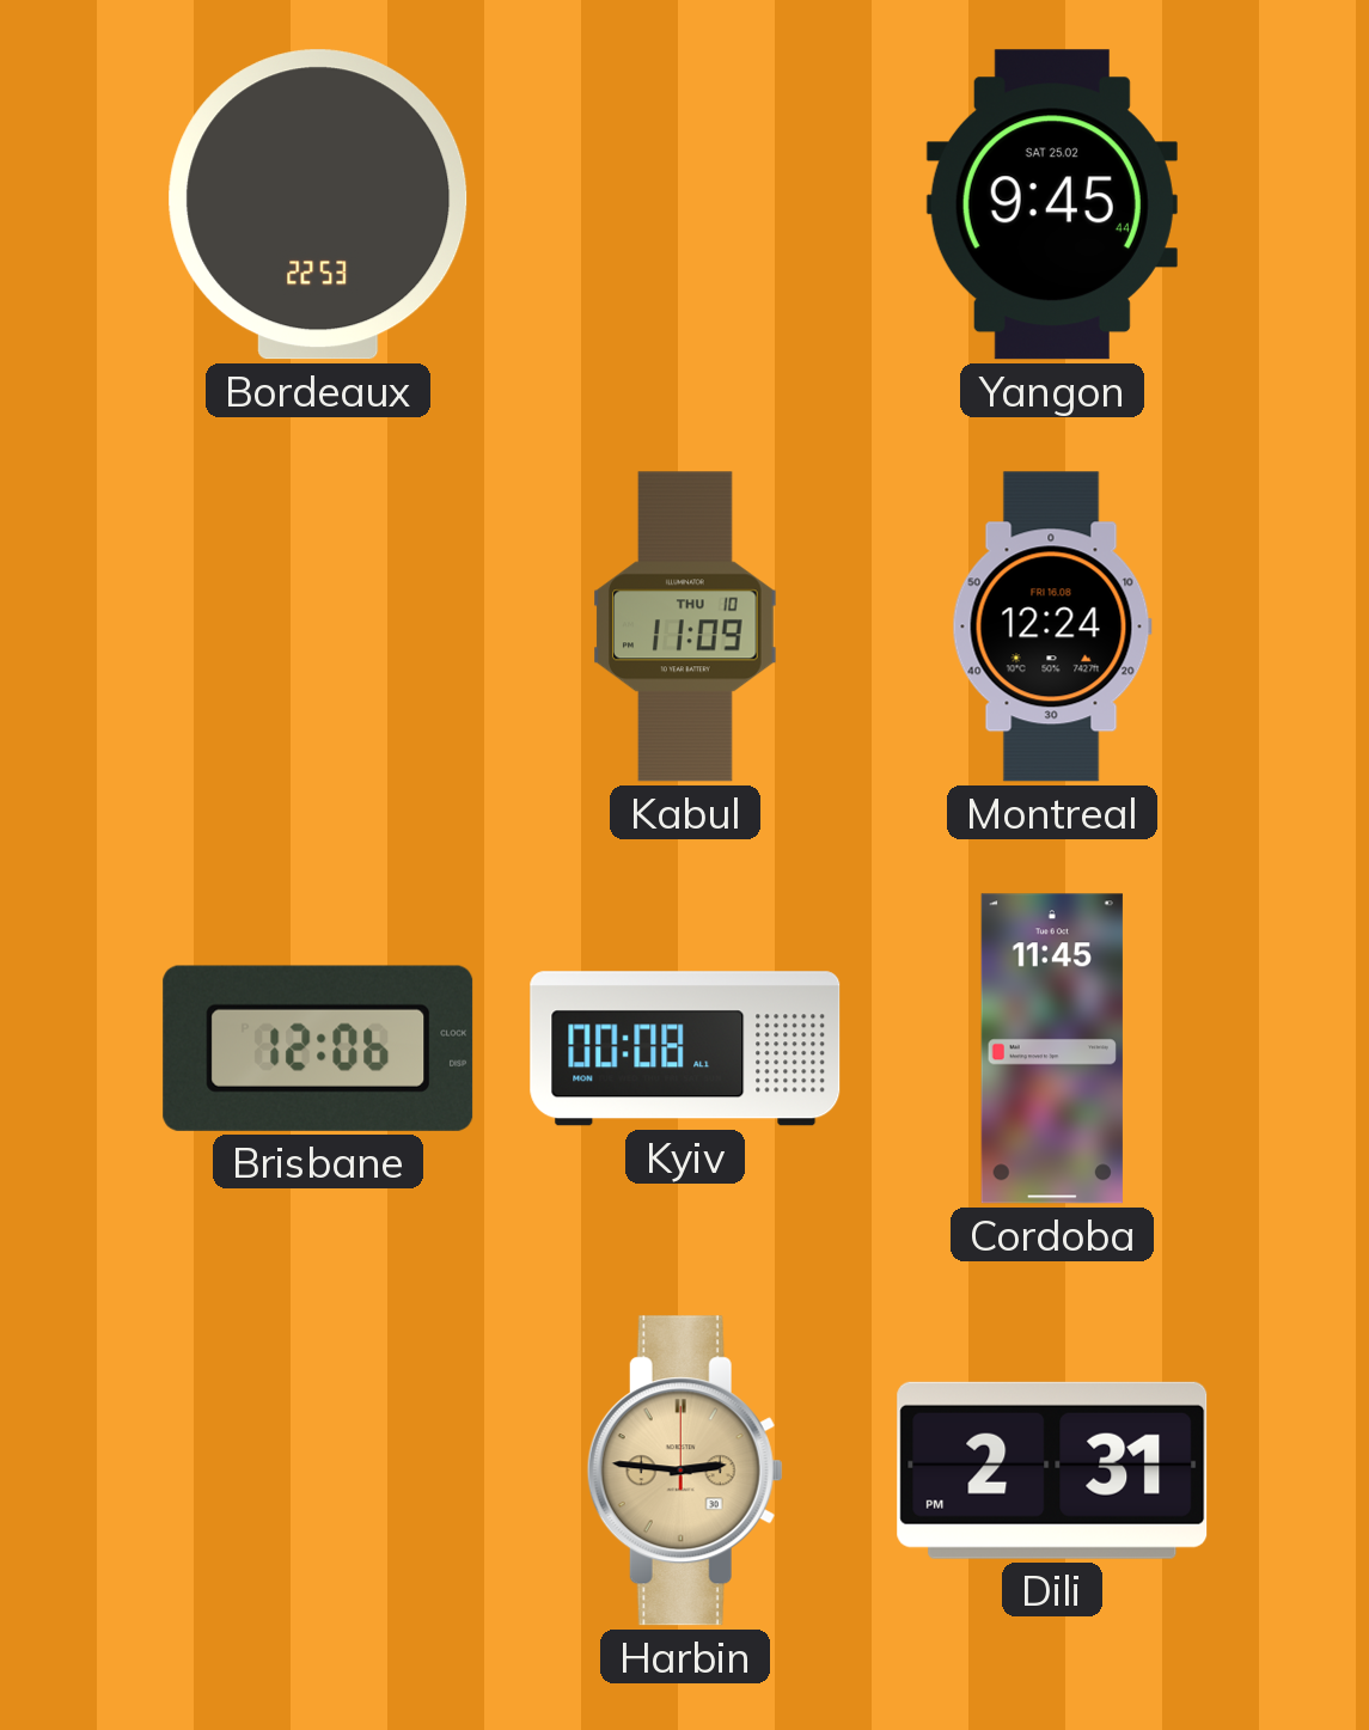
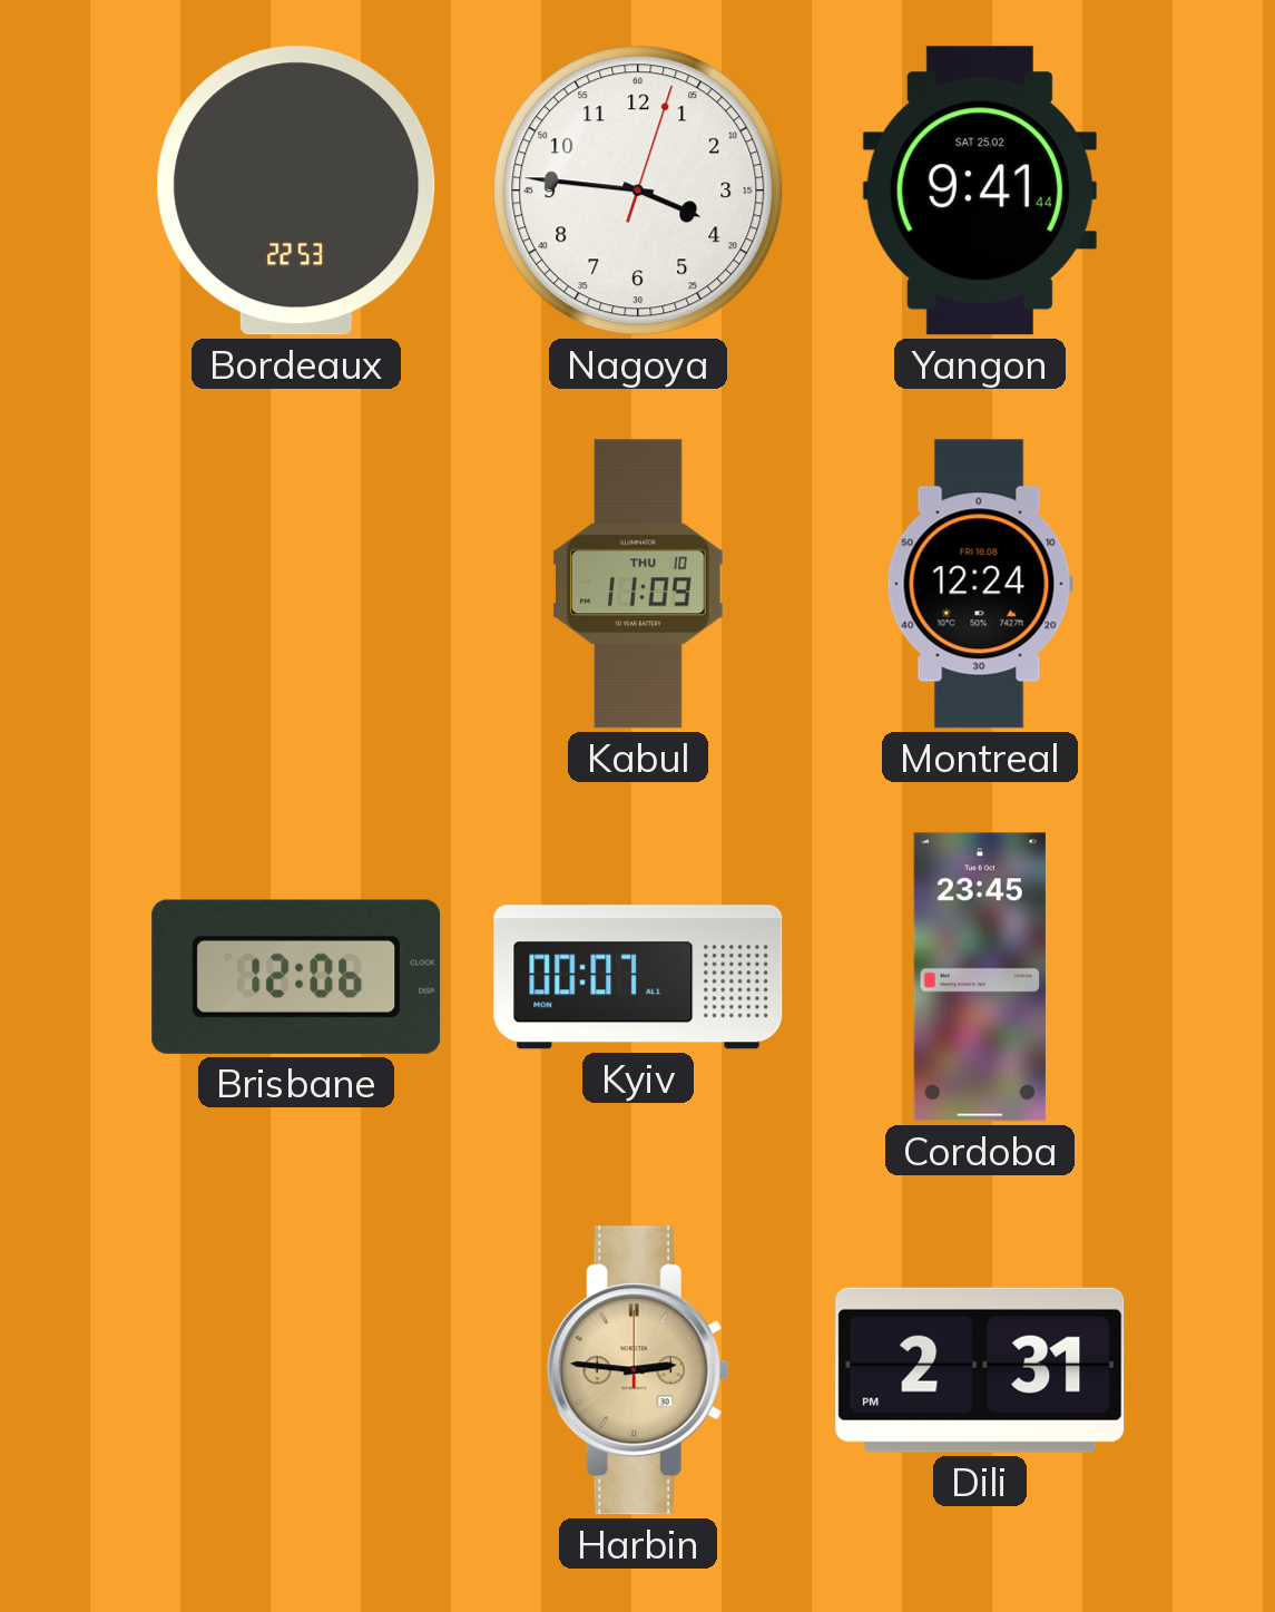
Nagoya: none -> 3:46
Yangon: 9:45 -> 9:41
Kyiv: 00:08 -> 00:07
Cordoba: 11:45 -> 23:45
